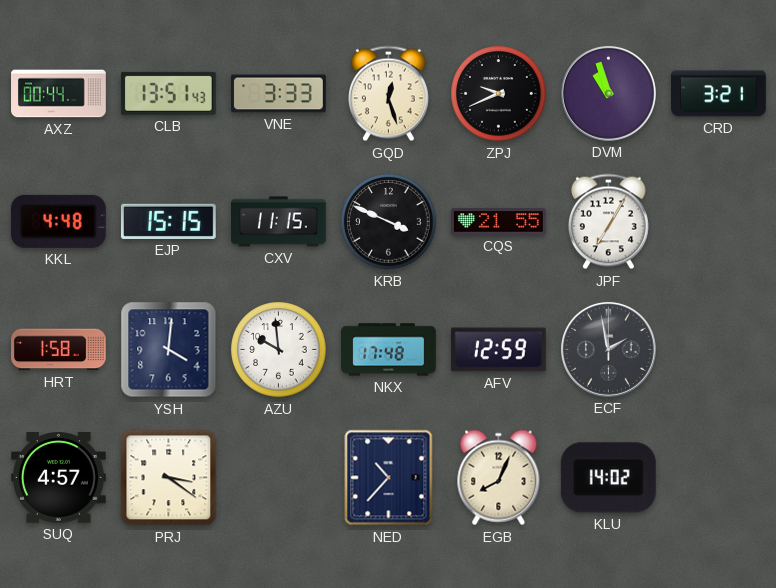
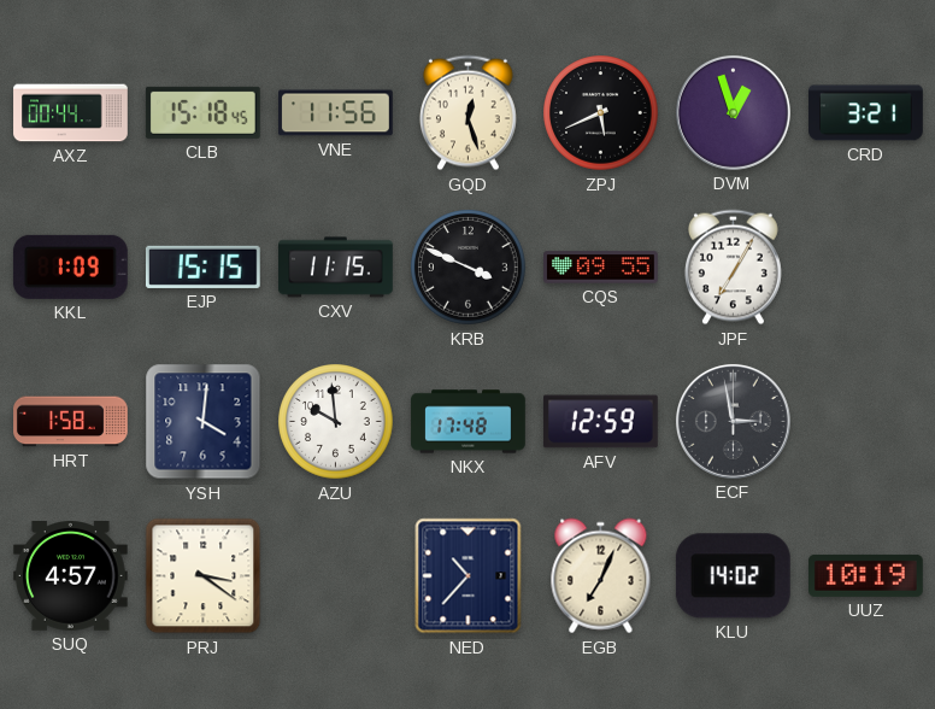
CLB: 13:51 -> 15:18
VNE: 3:33 -> 11:56
ZPJ: 9:41 -> 5:41
DVM: 10:57 -> 12:57
KKL: 4:48 -> 1:09
CQS: 21:55 -> 09:55
ECF: 1:58 -> 2:58
EGB: 8:04 -> 7:04
UUZ: none -> 10:19
